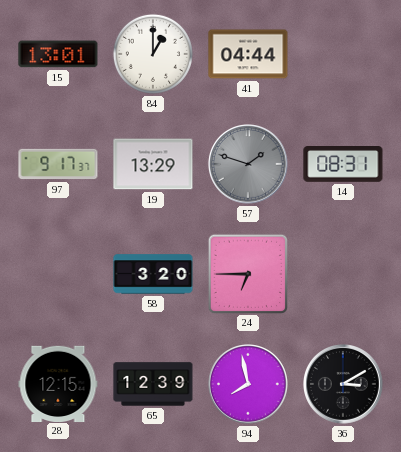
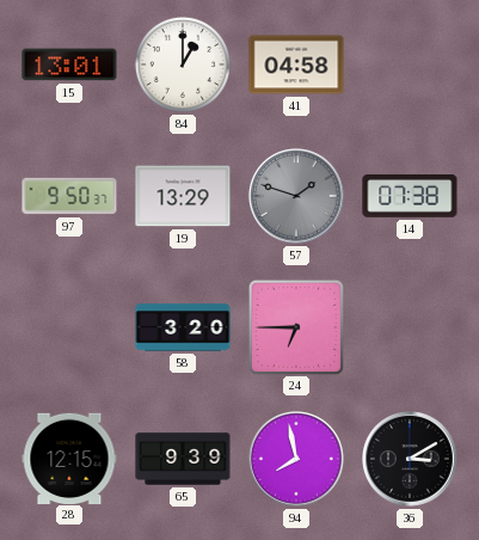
41: 04:44 -> 04:58
97: 9:17 -> 9:50
14: 08:31 -> 07:38
65: 12:39 -> 9:39
